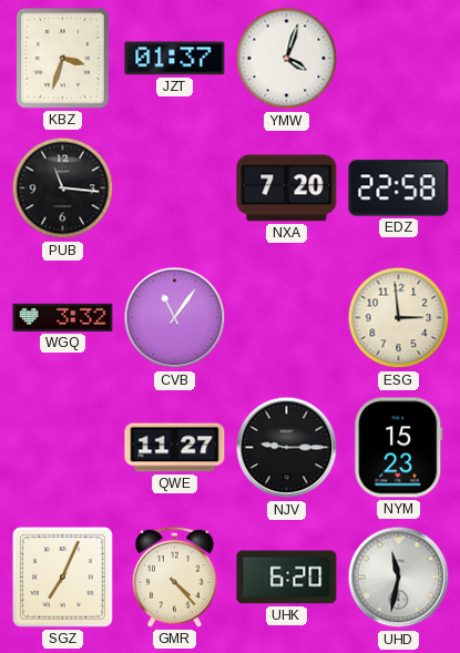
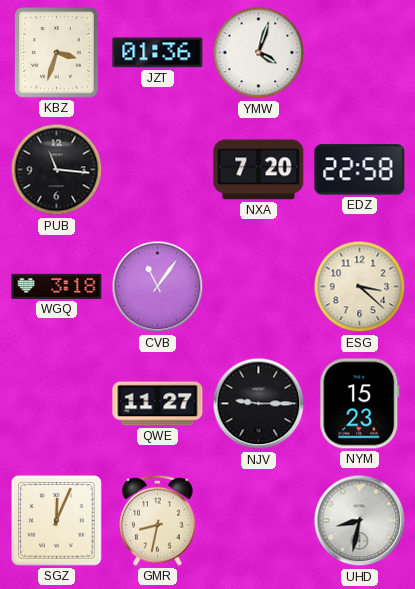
JZT: 01:37 -> 01:36
WGQ: 3:32 -> 3:18
ESG: 2:59 -> 3:22
SGZ: 7:04 -> 12:04
GMR: 4:23 -> 8:32
UHK: 6:20 -> none
UHD: 11:32 -> 8:32
